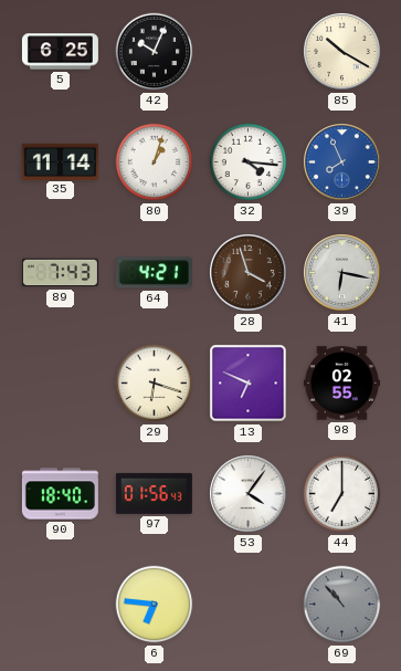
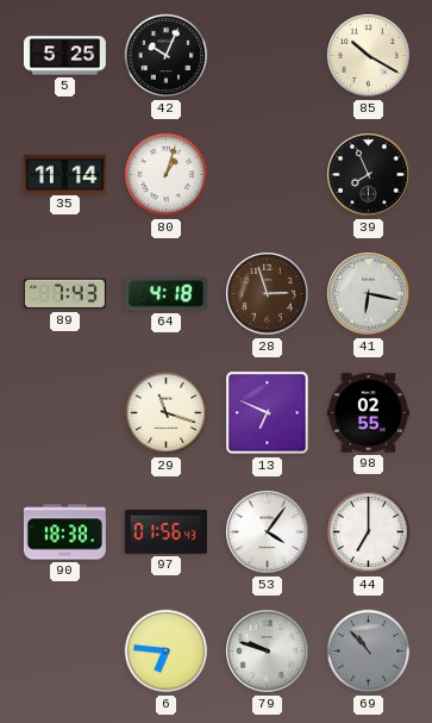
5: 6:25 -> 5:25
32: 4:16 -> none
39 dial: blue -> black
64: 4:21 -> 4:18
28: 3:57 -> 2:57
29: 6:18 -> 11:18
90: 18:40 -> 18:38
79: none -> 9:48
